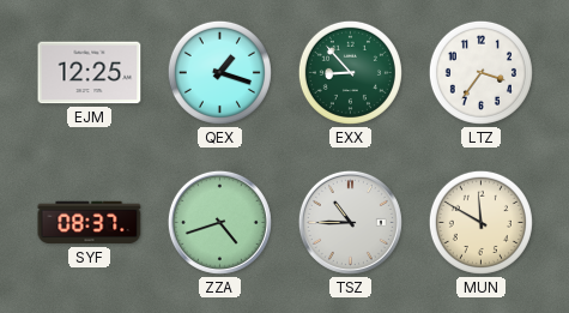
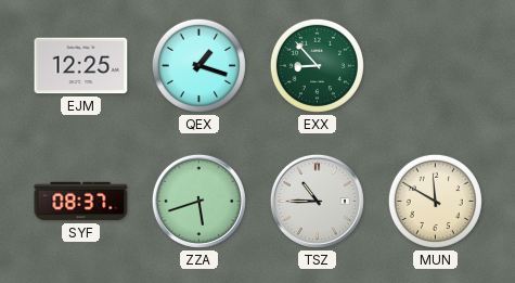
LTZ: 3:36 -> none
ZZA: 4:42 -> 5:42
